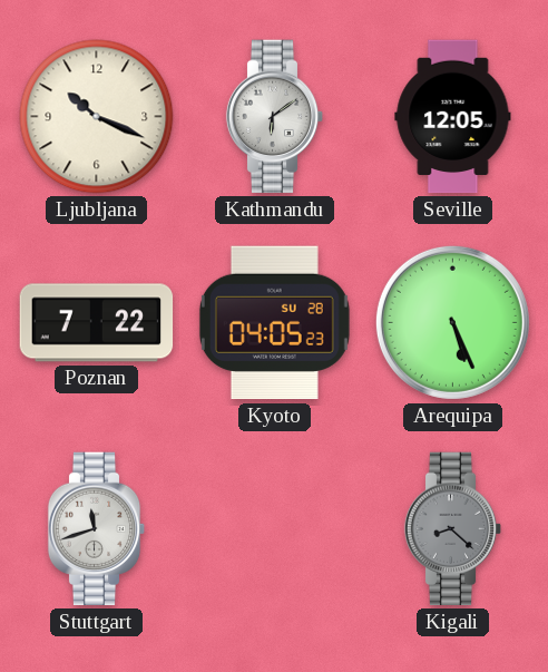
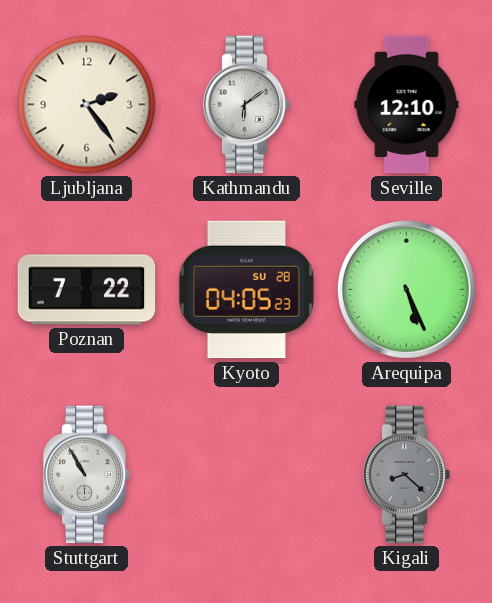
Ljubljana: 10:19 -> 2:24
Seville: 12:05 -> 12:10
Stuttgart: 11:42 -> 10:55
